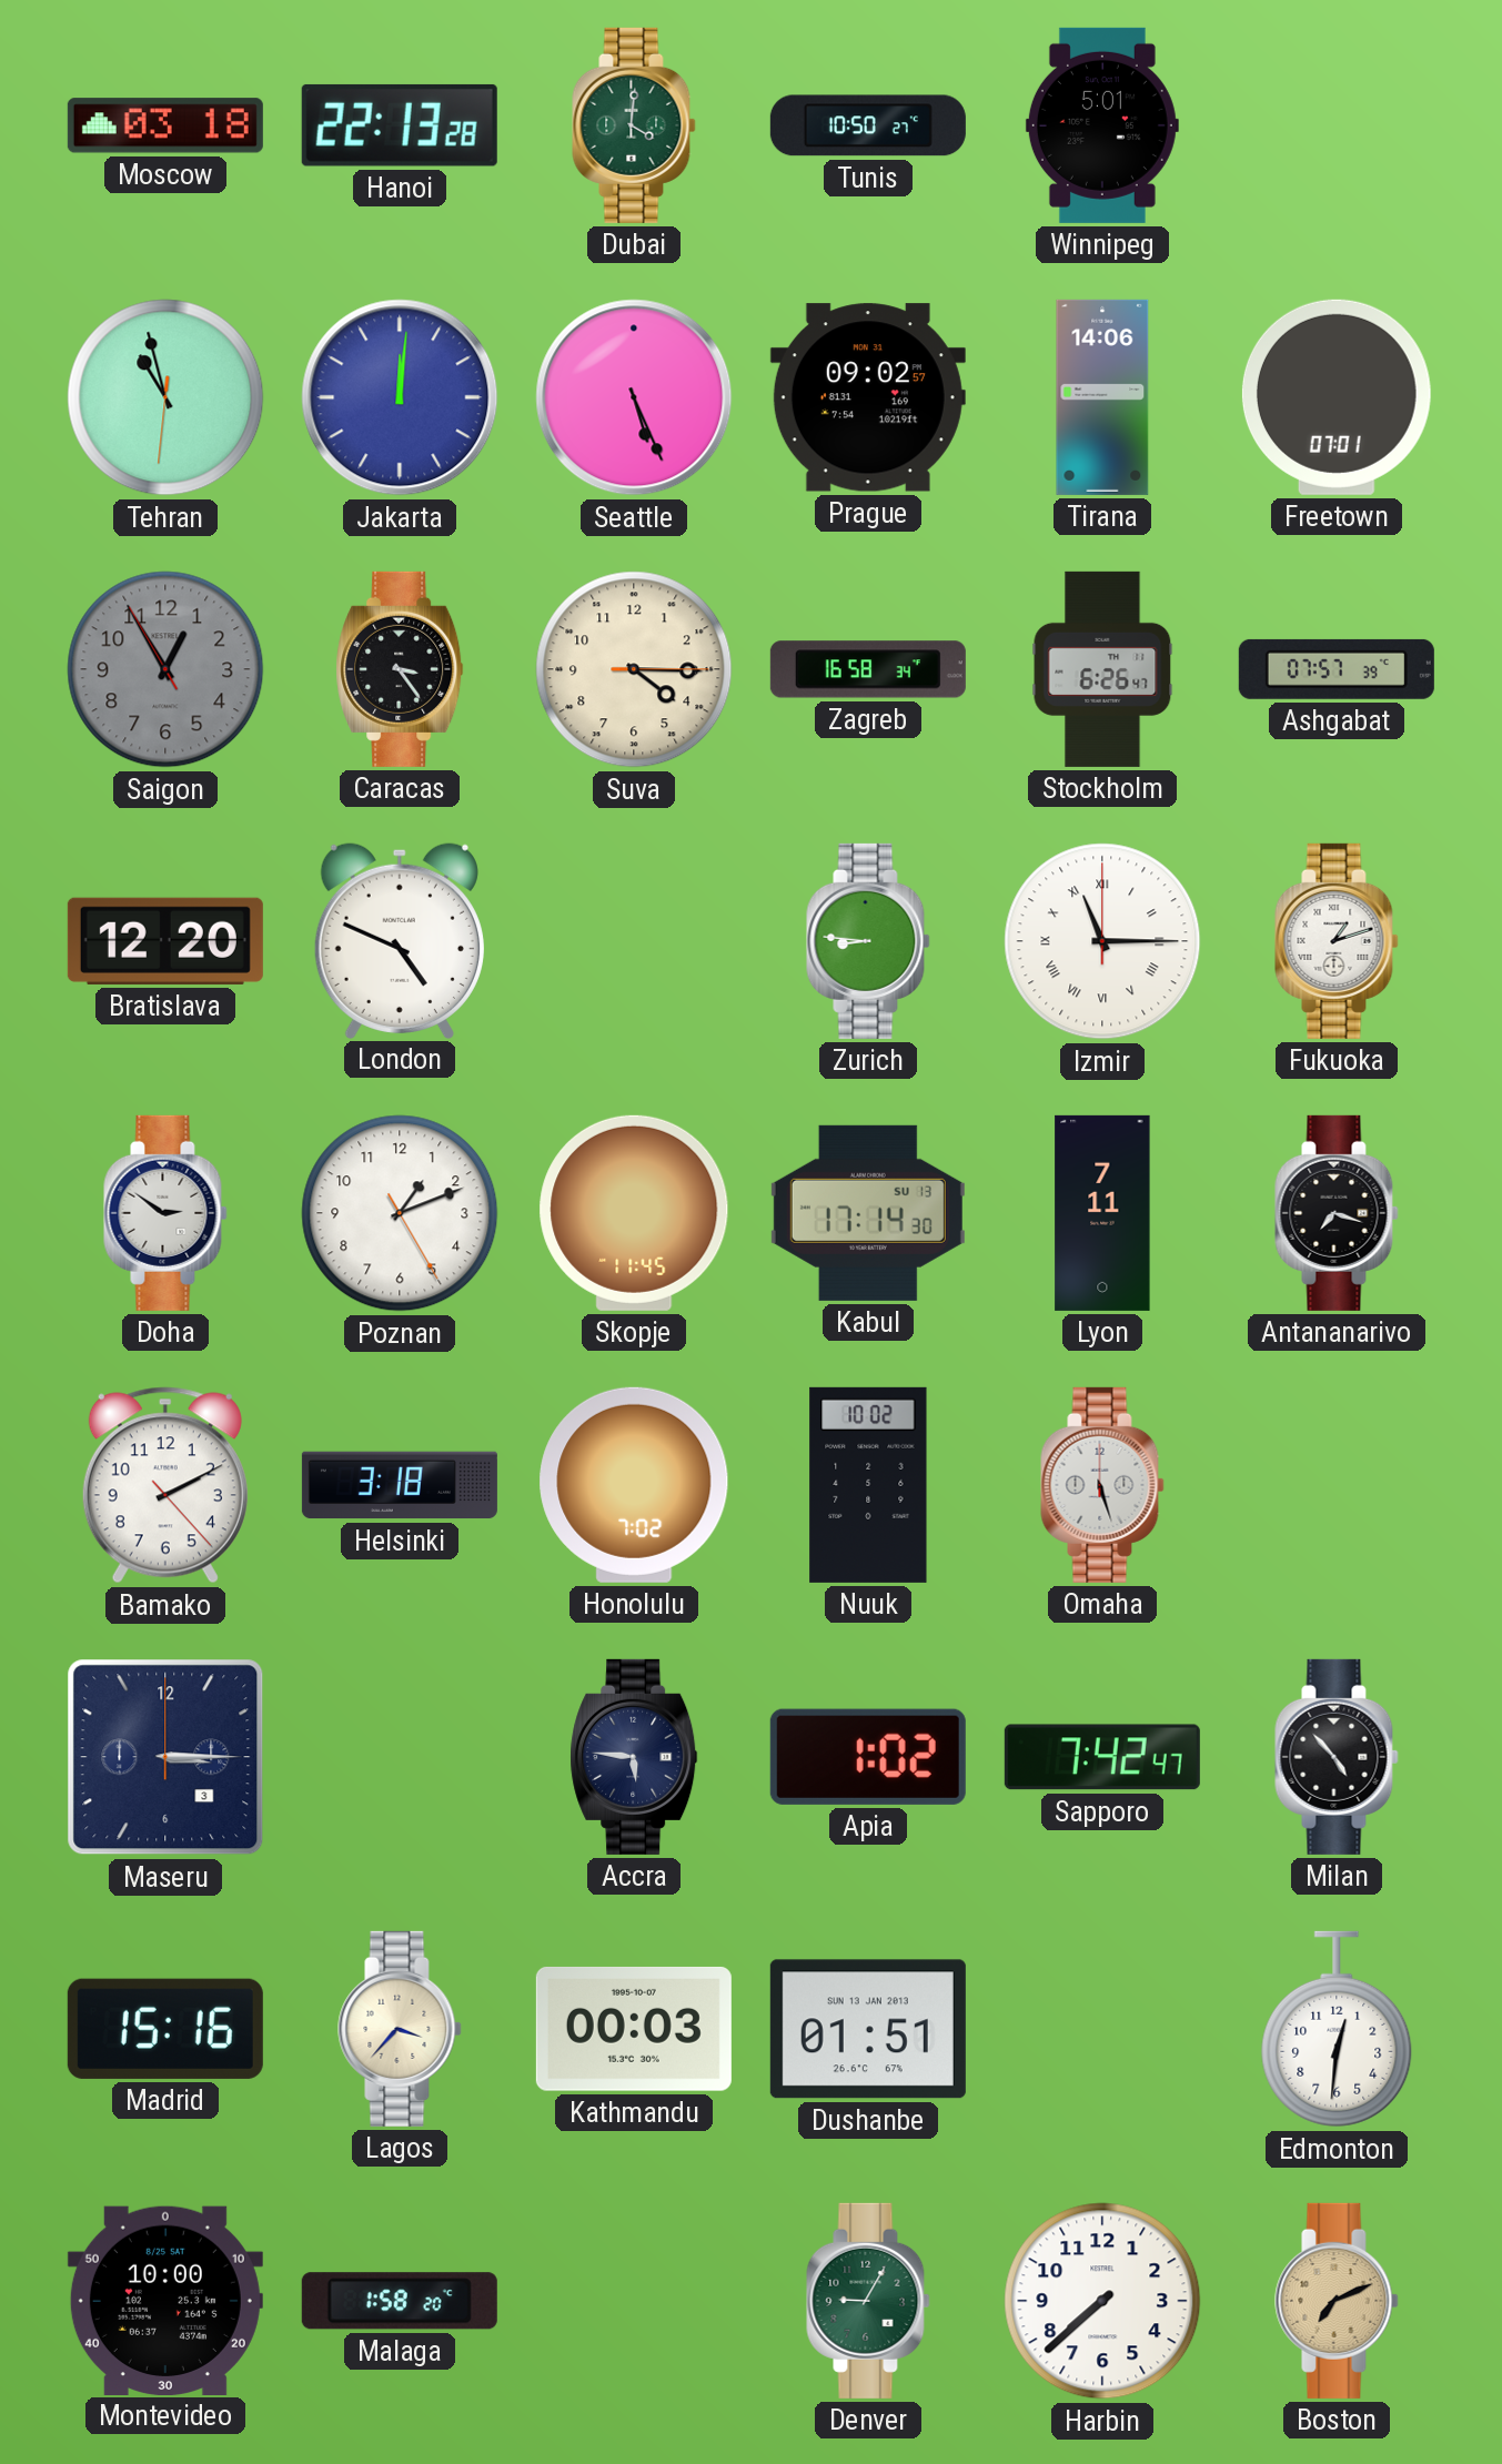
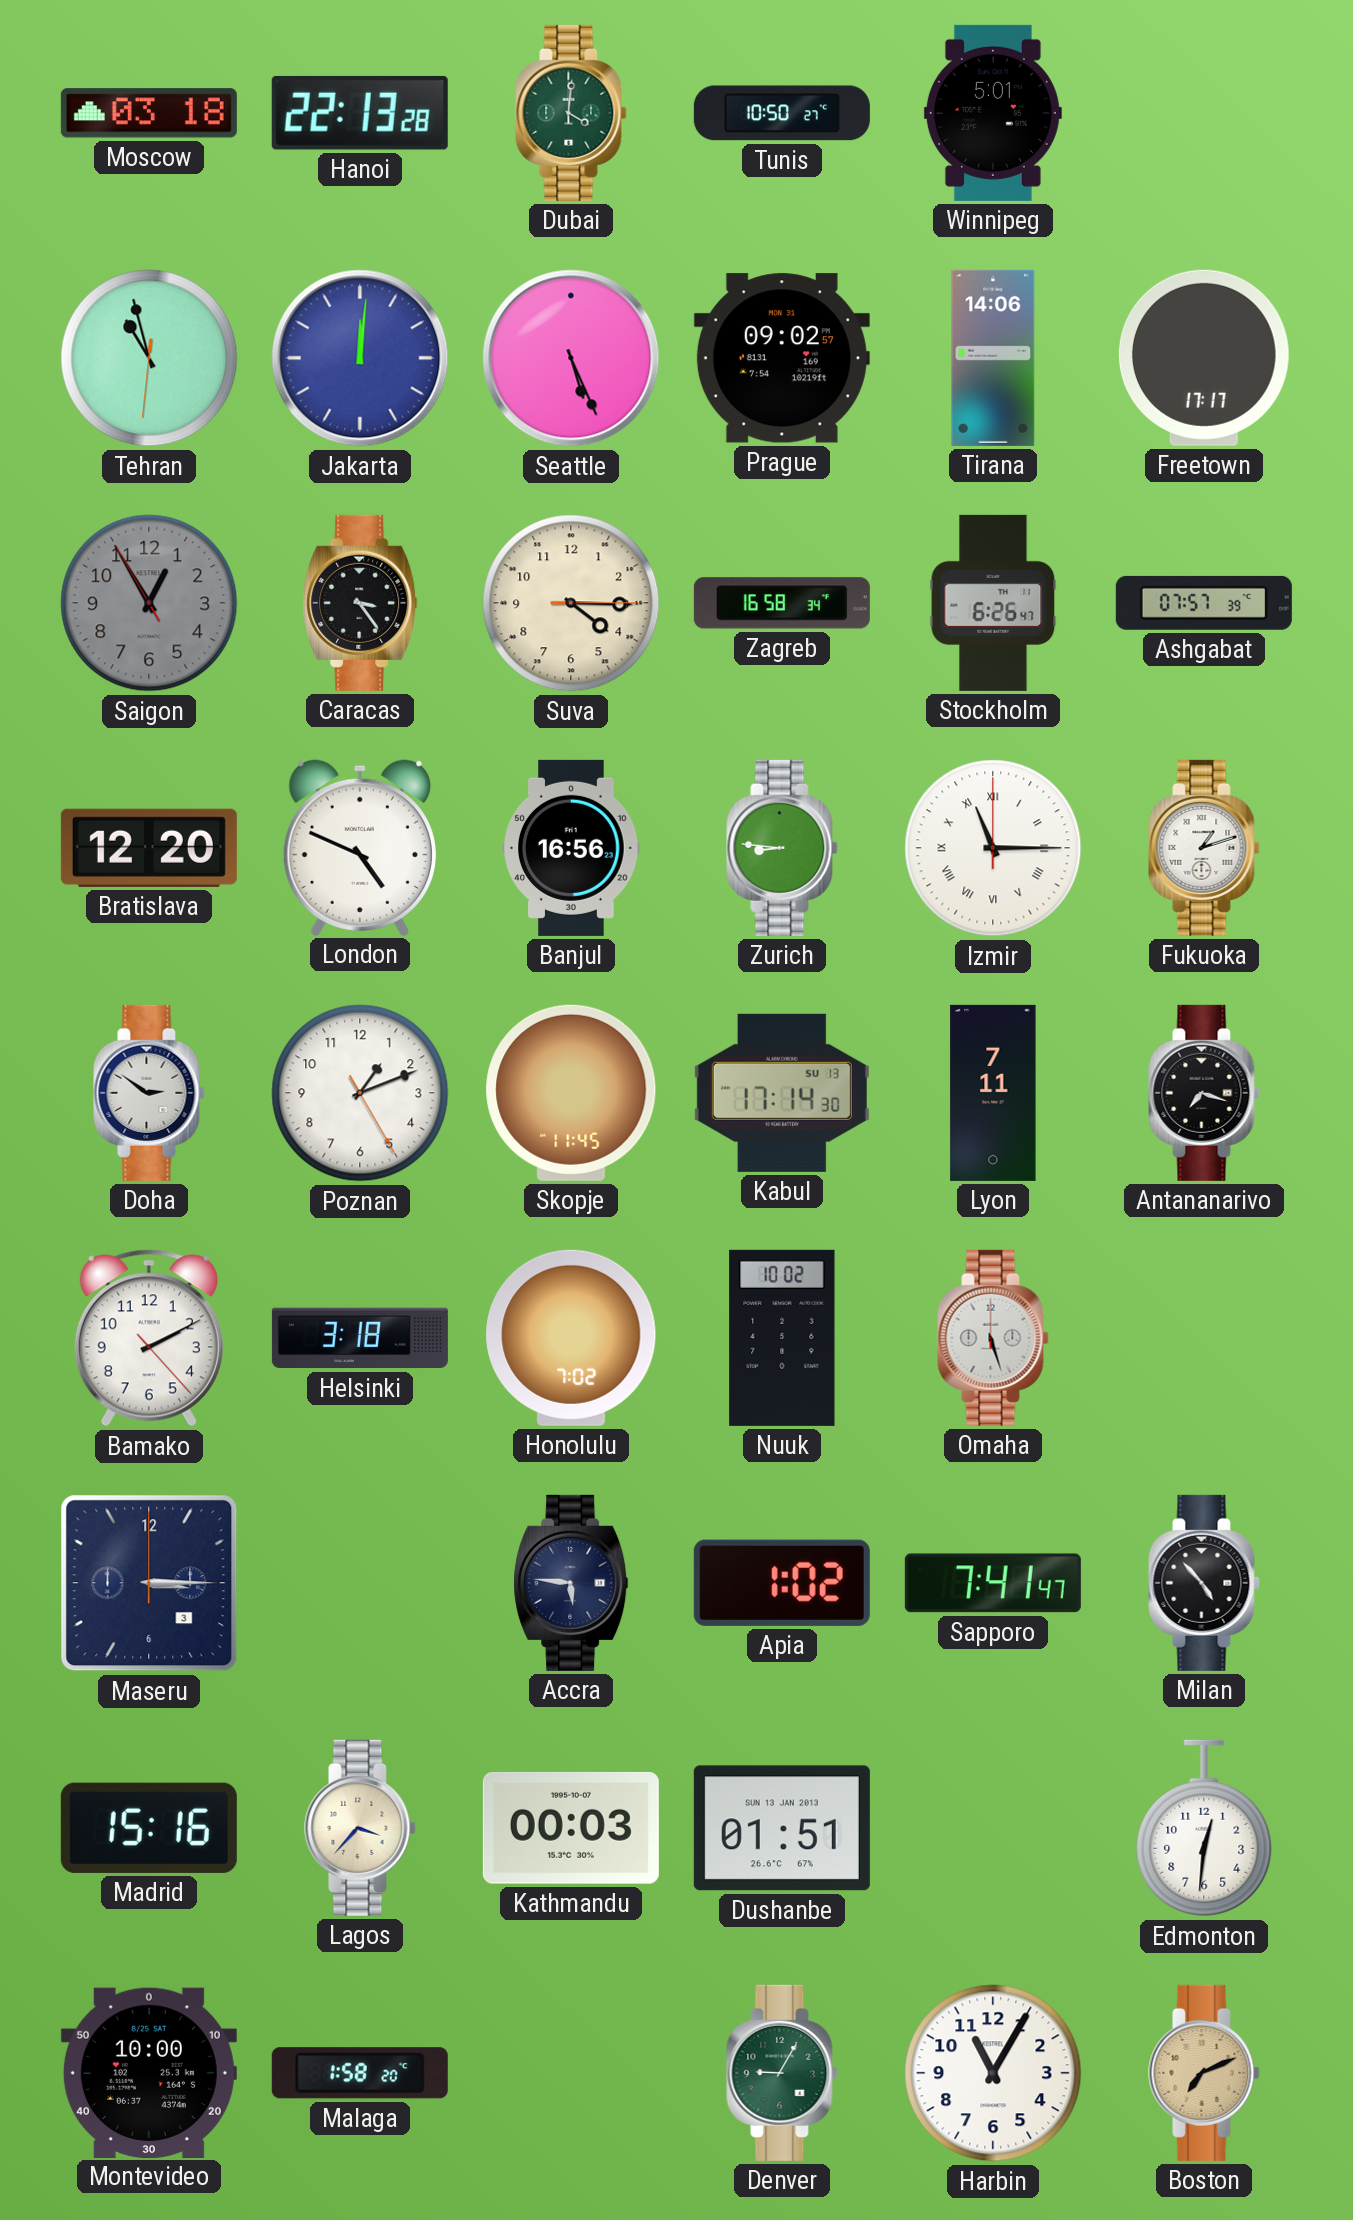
Freetown: 07:01 -> 17:17
Banjul: none -> 16:56
Sapporo: 7:42 -> 7:41
Harbin: 7:38 -> 11:05
